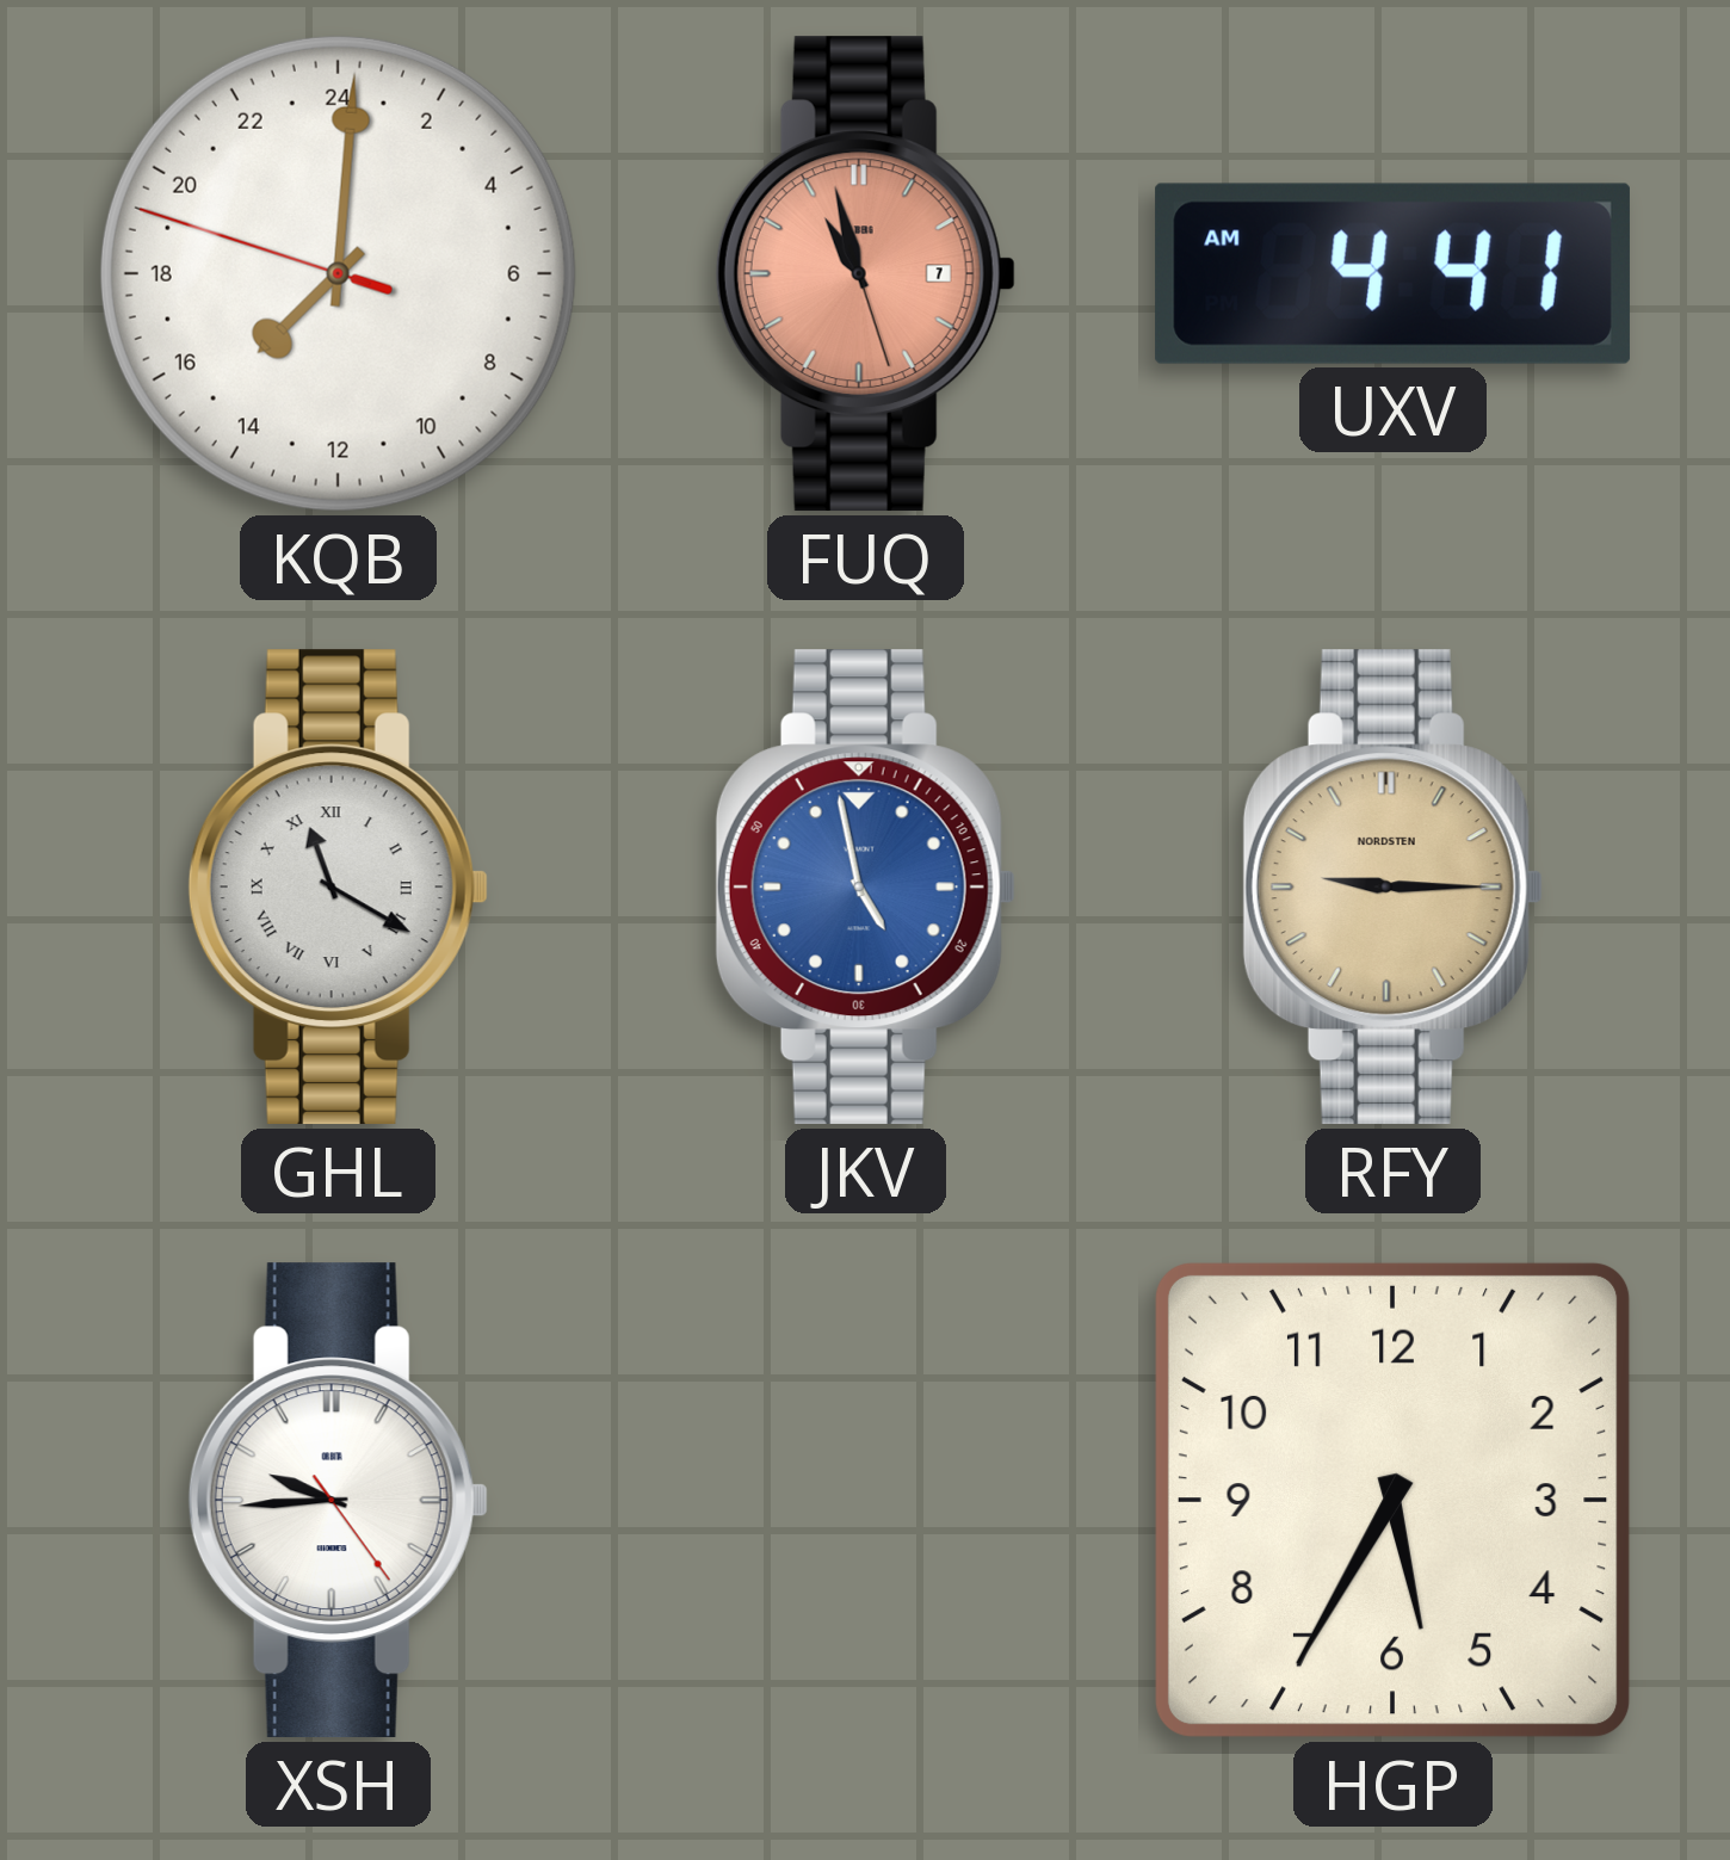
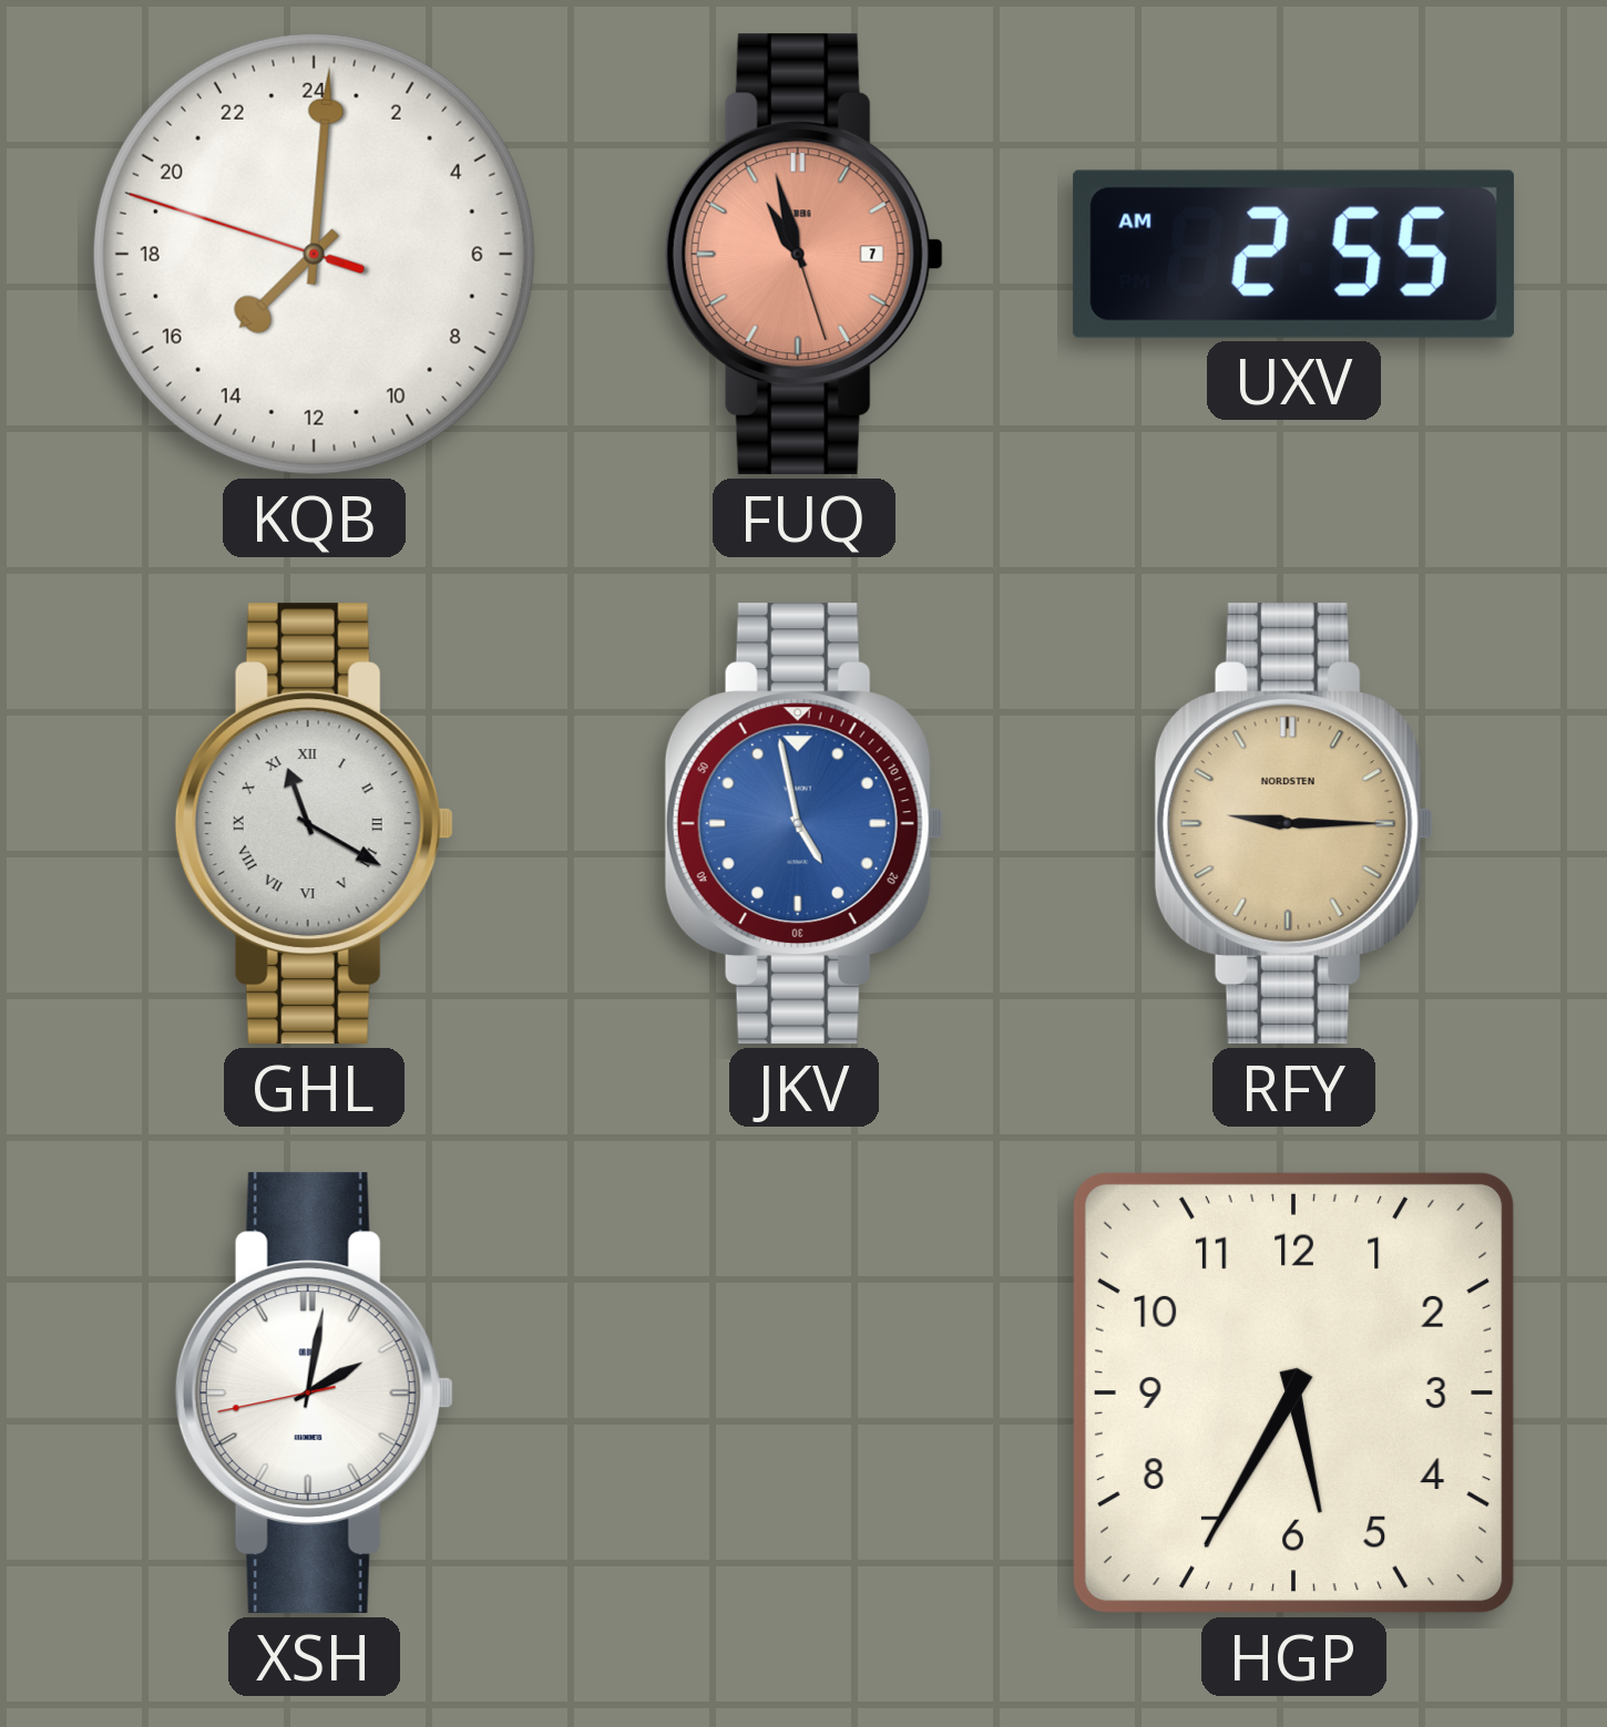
UXV: 4:41 -> 2:55
XSH: 9:44 -> 2:01
